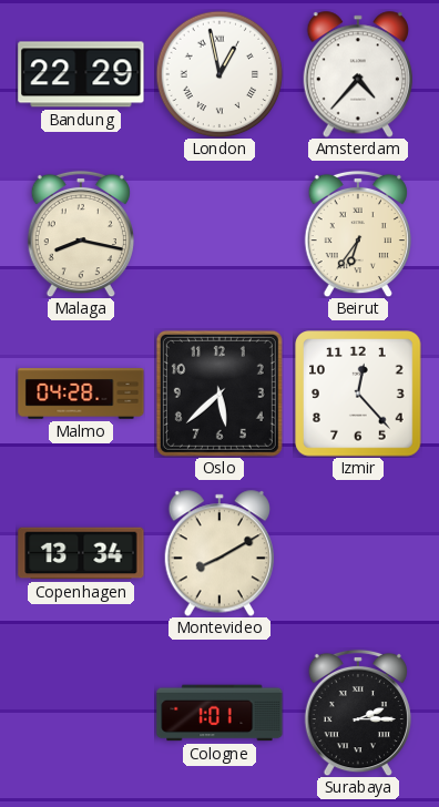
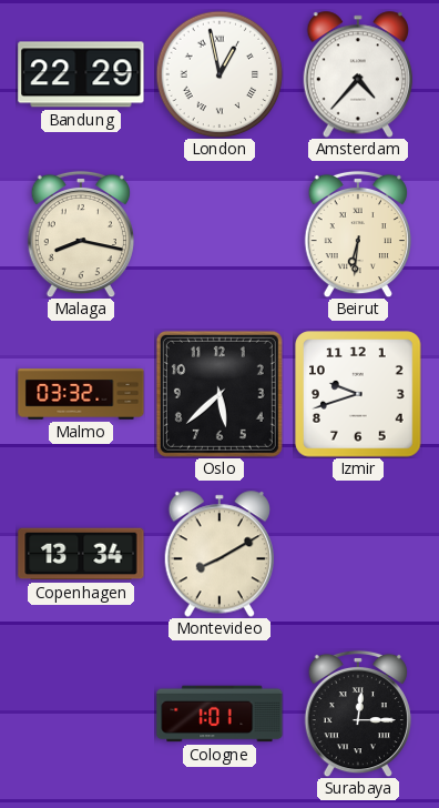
Beirut: 6:36 -> 6:31
Malmo: 04:28 -> 03:32
Izmir: 12:23 -> 9:42
Surabaya: 2:15 -> 12:15
